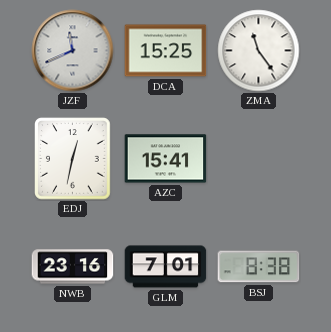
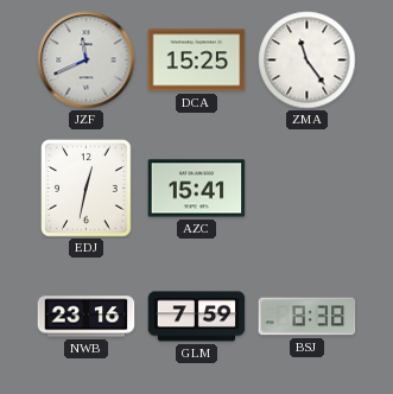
GLM: 7:01 -> 7:59
